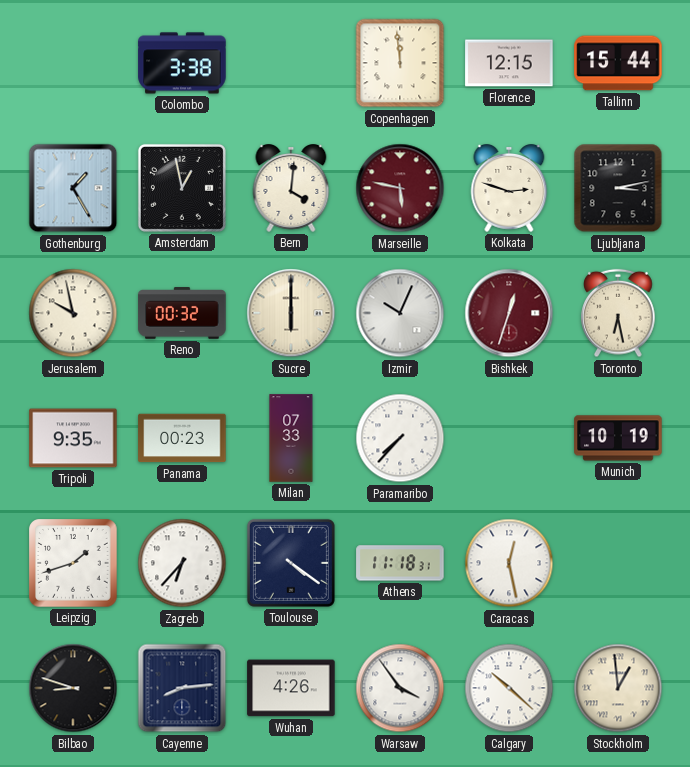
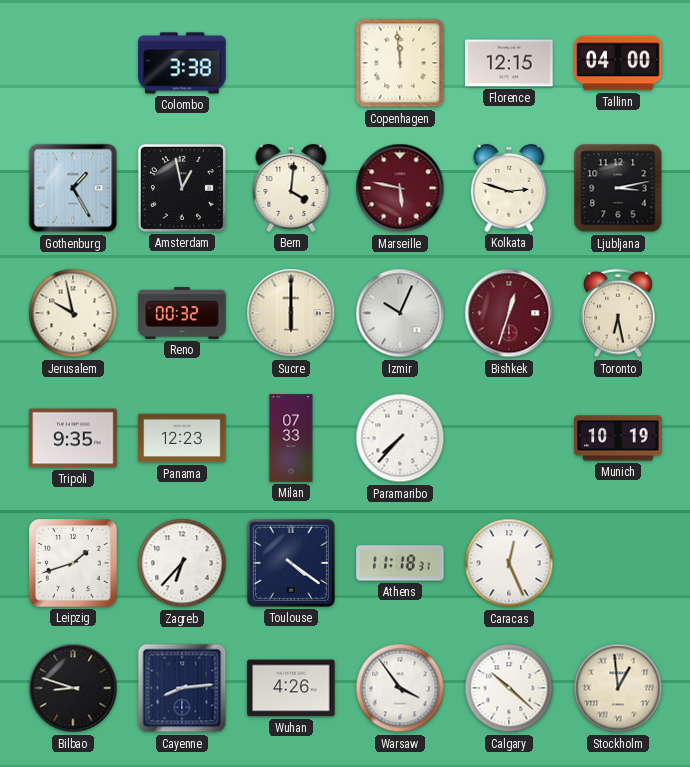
Tallinn: 15:44 -> 04:00
Panama: 00:23 -> 12:23
Caracas: 12:28 -> 12:26
